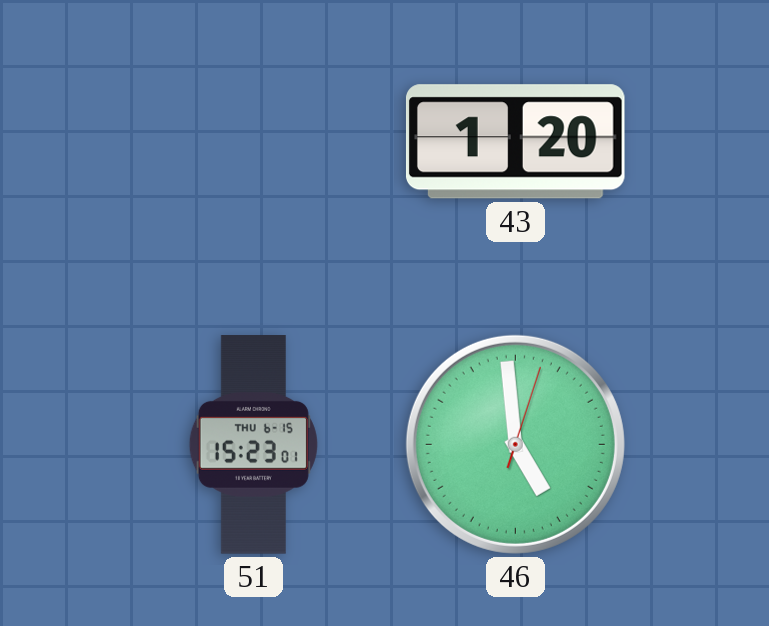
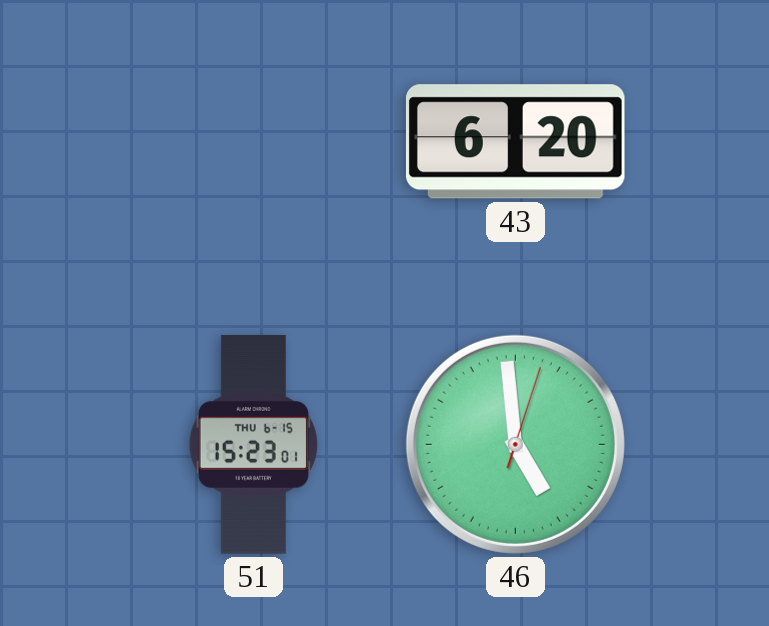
43: 1:20 -> 6:20
